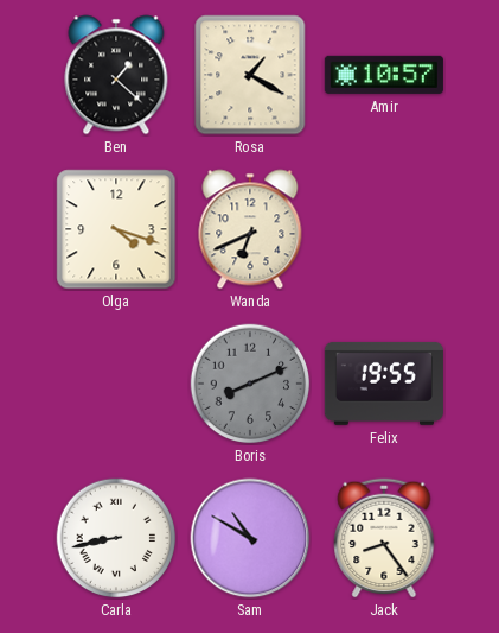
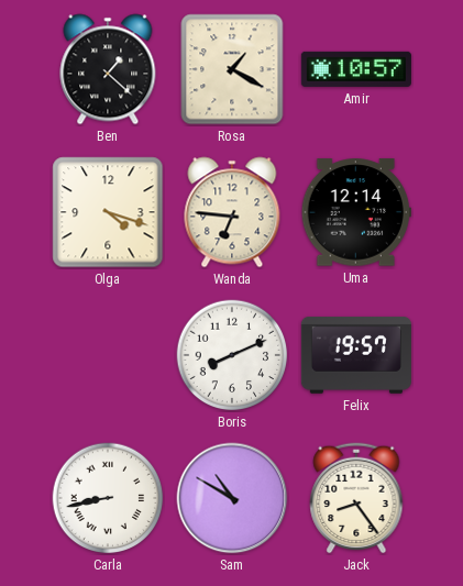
Wanda: 6:41 -> 6:46
Uma: none -> 12:14
Boris dial: grey -> white
Felix: 19:55 -> 19:57
